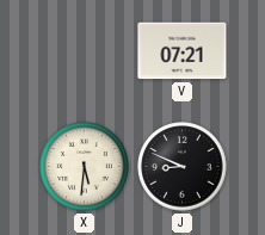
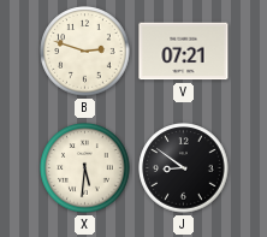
B: none -> 2:48
J: 8:49 -> 8:51
